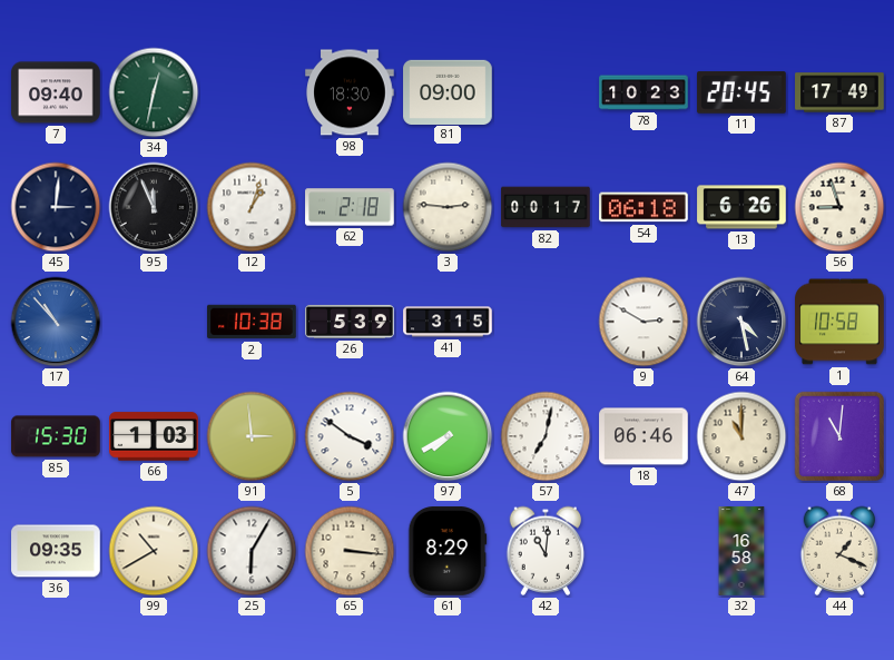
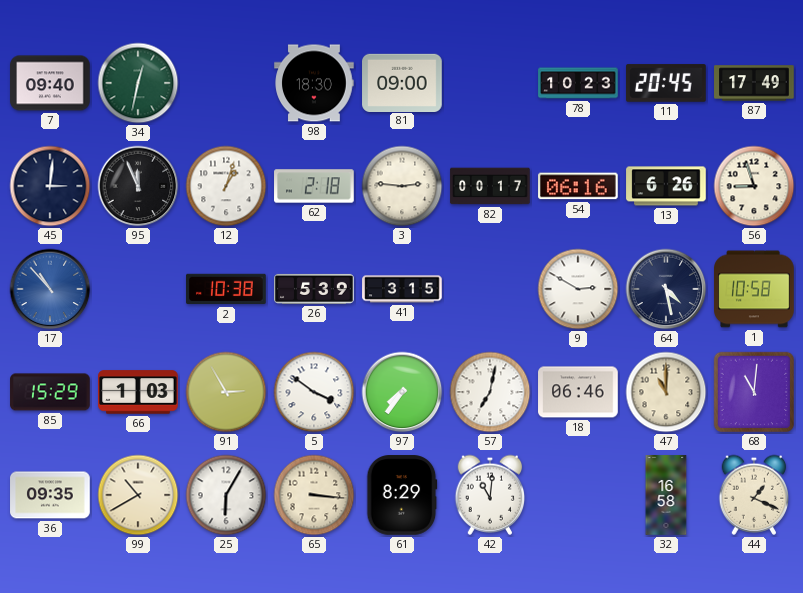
54: 06:18 -> 06:16
85: 15:30 -> 15:29
91: 2:59 -> 2:55
97: 7:40 -> 7:36
